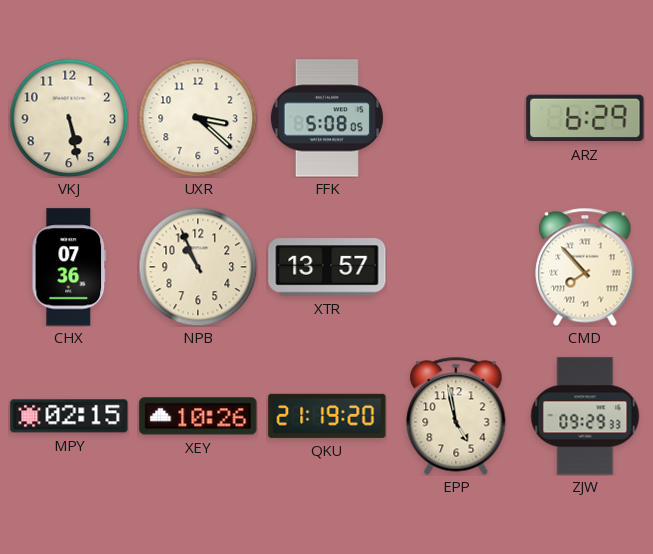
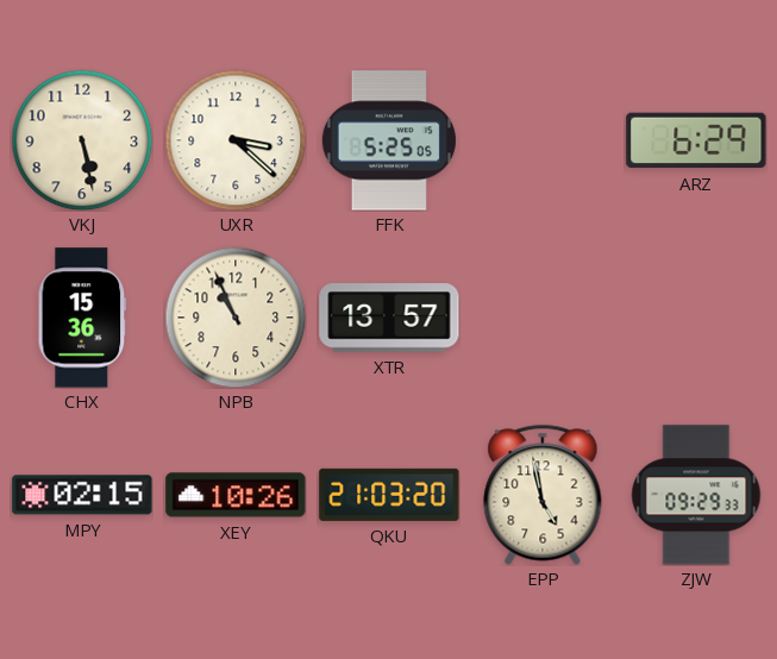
FFK: 5:08 -> 5:25
CHX: 07:36 -> 15:36
CMD: 7:53 -> none
QKU: 21:19 -> 21:03
